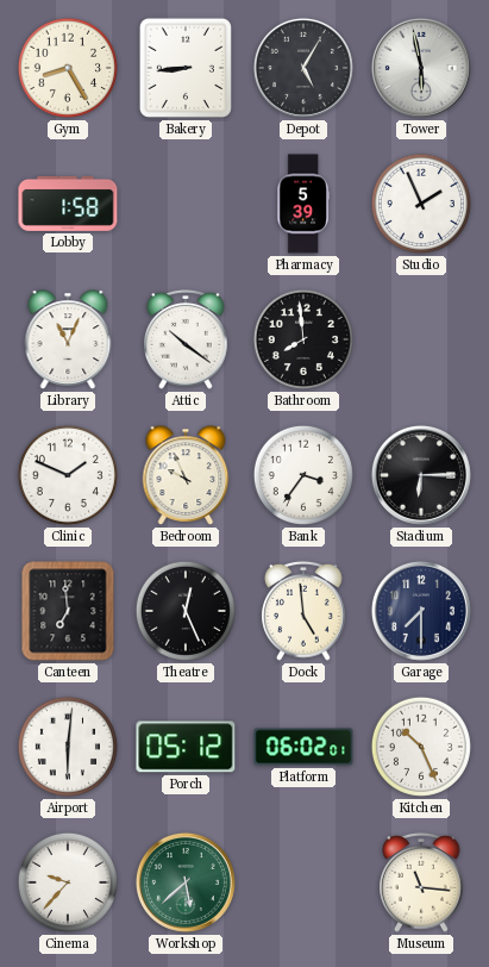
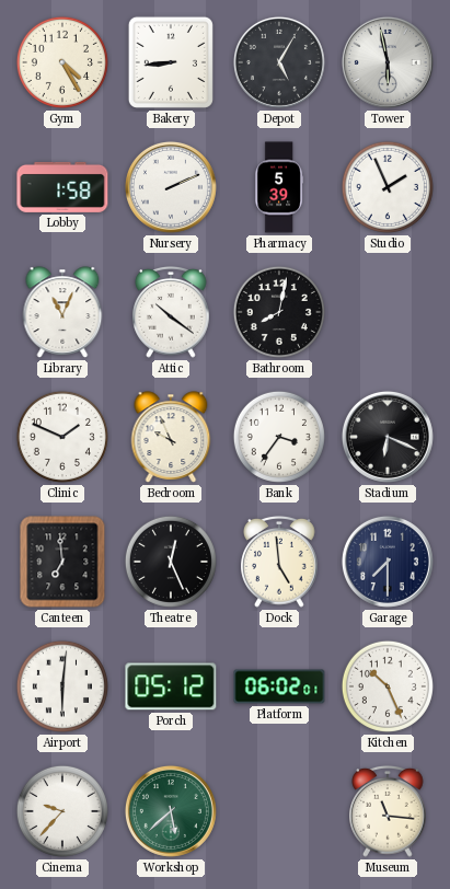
Gym: 8:25 -> 4:25
Nursery: none -> 2:11
Bathroom: 7:59 -> 8:02
Stadium: 6:15 -> 6:19
